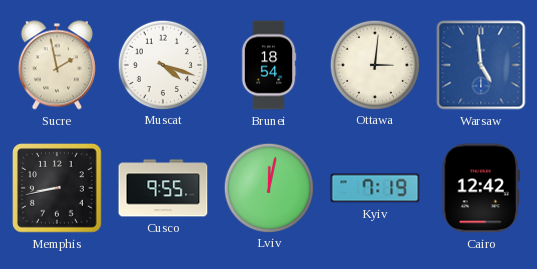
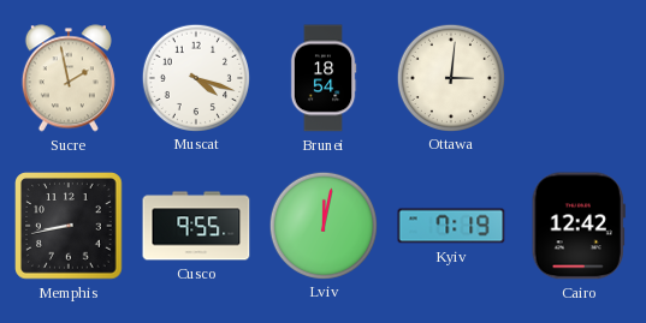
Warsaw: 4:59 -> none
